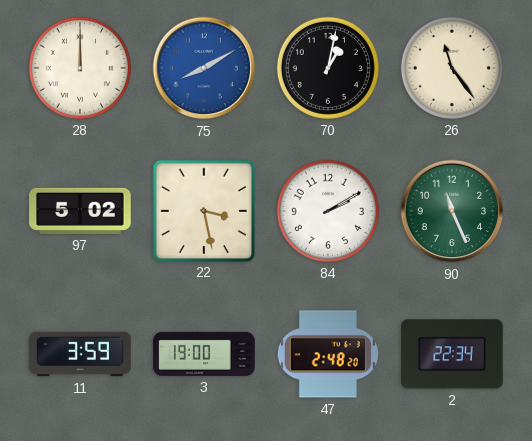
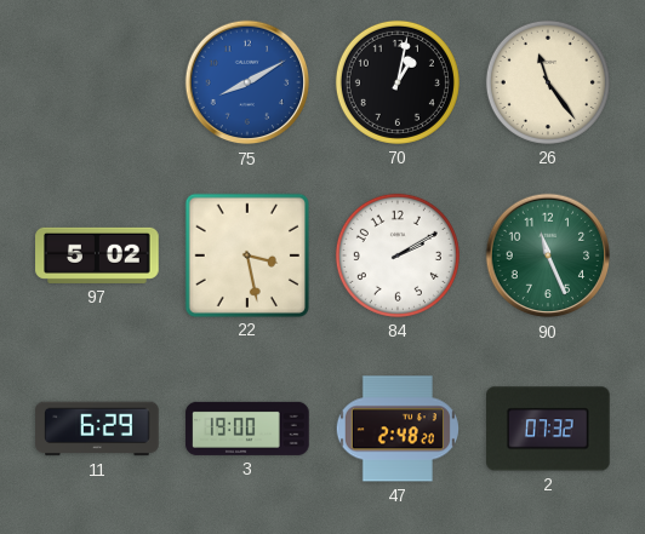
28: 12:00 -> none
11: 3:59 -> 6:29
2: 22:34 -> 07:32
